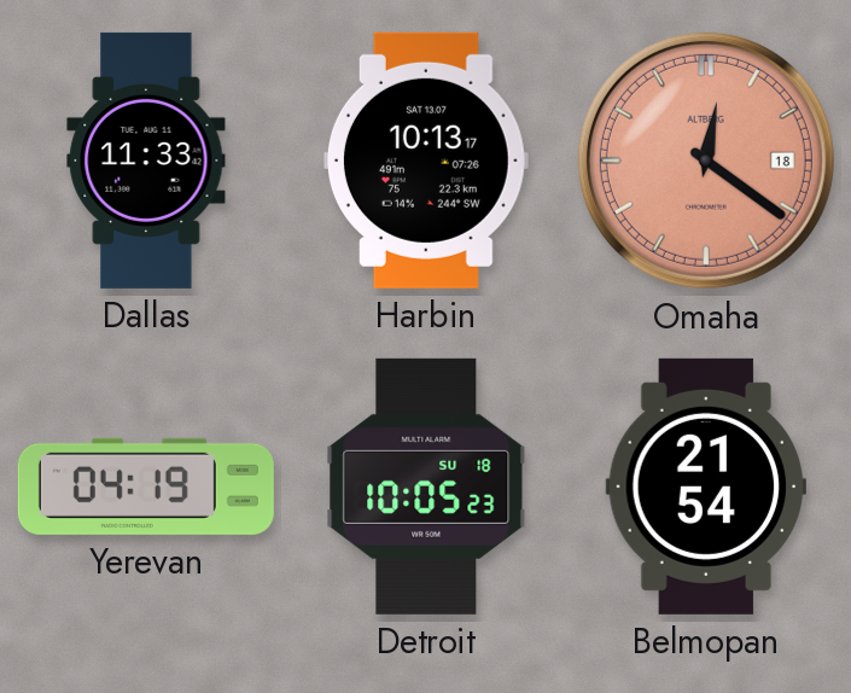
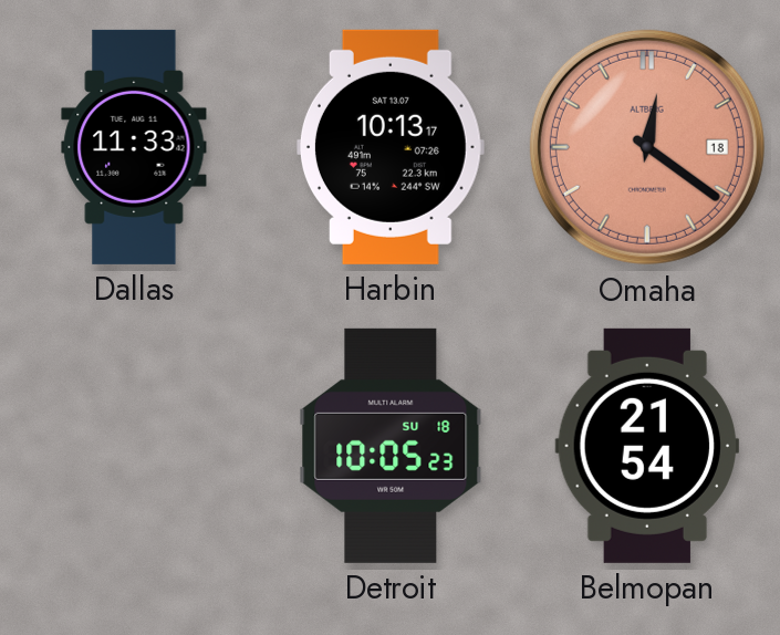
Yerevan: 04:19 -> none
